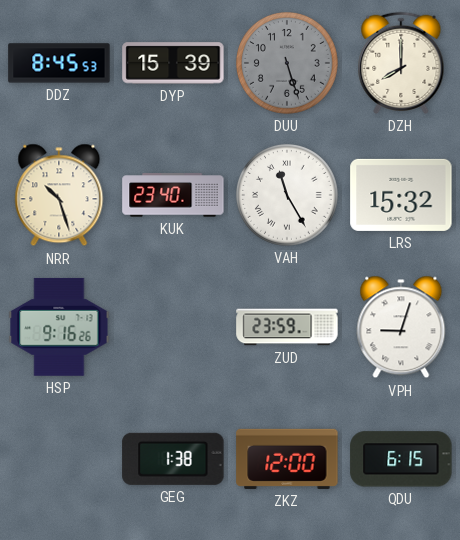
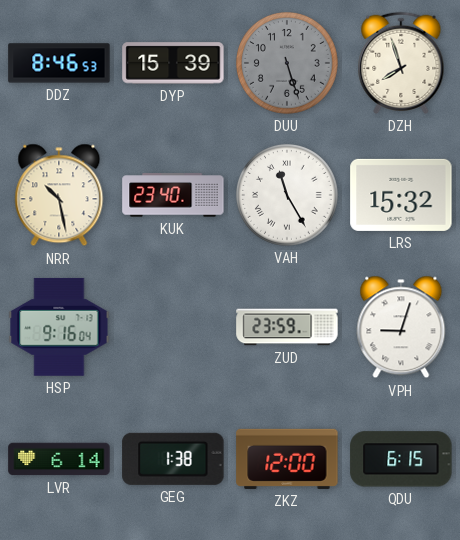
DDZ: 8:45 -> 8:46
DZH: 8:00 -> 7:57
NRR: 10:27 -> 10:28
HSP: 9:16:26 -> 9:16:04
LVR: none -> 6:14
